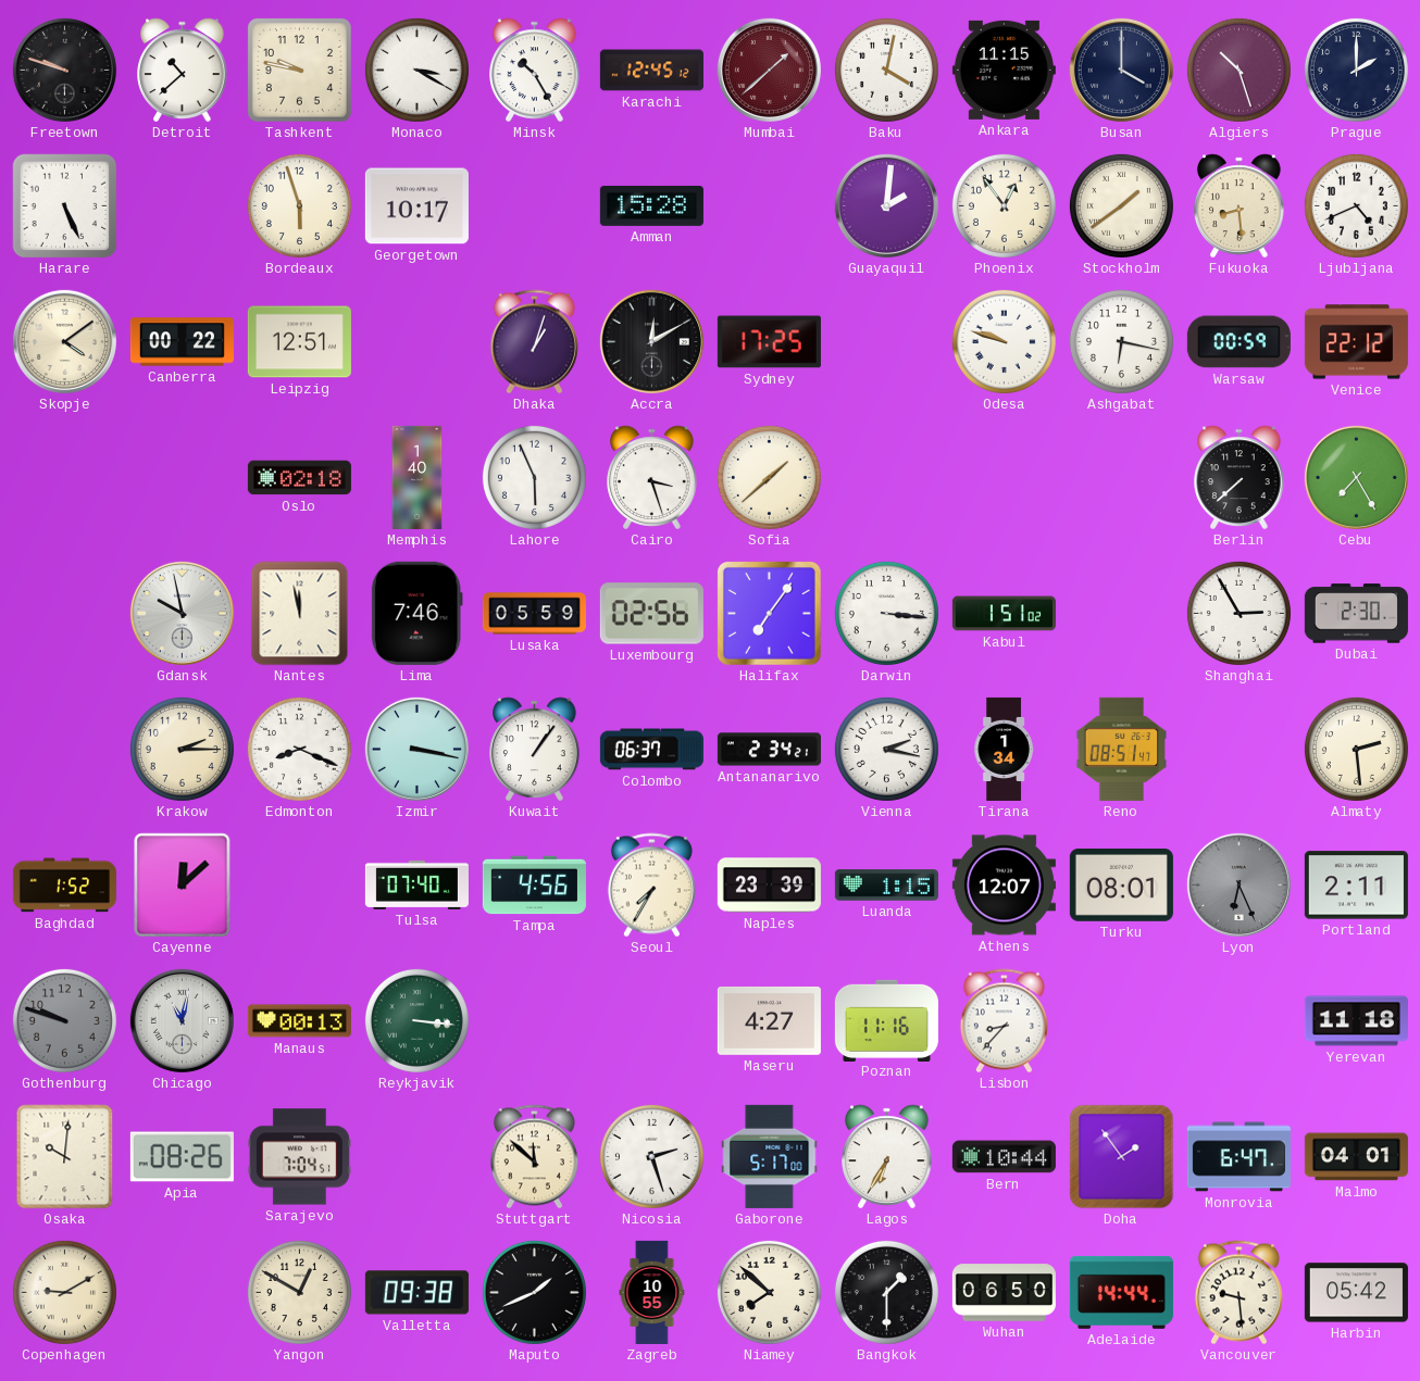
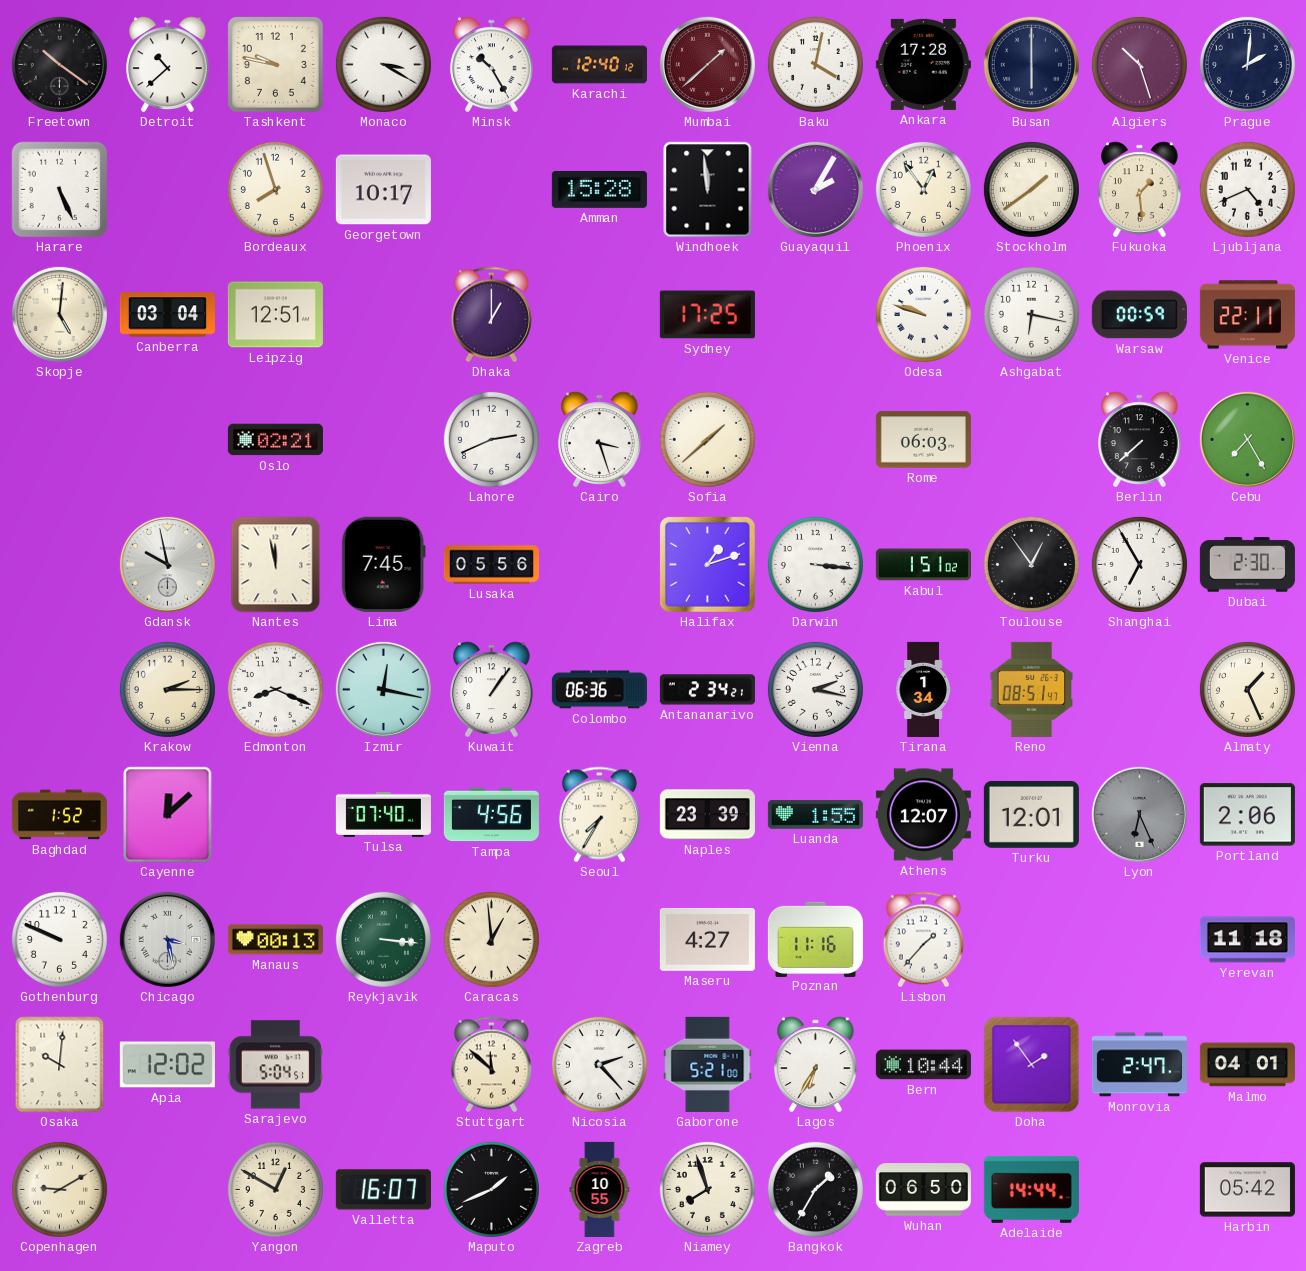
Freetown: 9:48 -> 10:21
Karachi: 12:45 -> 12:40
Ankara: 11:15 -> 17:28
Busan: 4:00 -> 6:00
Prague: 2:00 -> 2:01
Bordeaux: 5:57 -> 7:57
Windhoek: none -> 11:59
Guayaquil: 2:01 -> 2:05
Fukuoka: 8:29 -> 1:29
Skopje: 4:09 -> 5:01
Canberra: 00:22 -> 03:04
Dhaka: 1:03 -> 1:00
Accra: 12:10 -> none
Venice: 22:12 -> 22:11
Oslo: 02:18 -> 02:21
Memphis: 1:40 -> none
Lahore: 5:56 -> 2:41
Rome: none -> 06:03
Lima: 7:46 -> 7:45
Lusaka: 05:59 -> 05:56
Luxembourg: 02:56 -> none
Halifax: 7:06 -> 1:12
Toulouse: none -> 12:54
Shanghai: 2:55 -> 6:55
Izmir: 3:17 -> 12:17
Colombo: 06:37 -> 06:36
Almaty: 2:29 -> 1:26
Luanda: 1:15 -> 1:55
Turku: 08:01 -> 12:01
Portland: 2:11 -> 2:06
Gothenburg: 9:48 -> 9:49
Gothenburg dial: grey -> white
Chicago: 11:02 -> 3:28
Caracas: none -> 12:59
Lisbon: 8:37 -> 1:37
Apia: 08:26 -> 12:02
Sarajevo: 7:04 -> 5:04
Nicosia: 2:27 -> 2:23
Gaborone: 5:17 -> 5:21
Monrovia: 6:47 -> 2:47
Valletta: 09:38 -> 16:07
Niamey: 7:52 -> 7:57
Bangkok: 1:30 -> 1:35
Vancouver: 9:29 -> none
